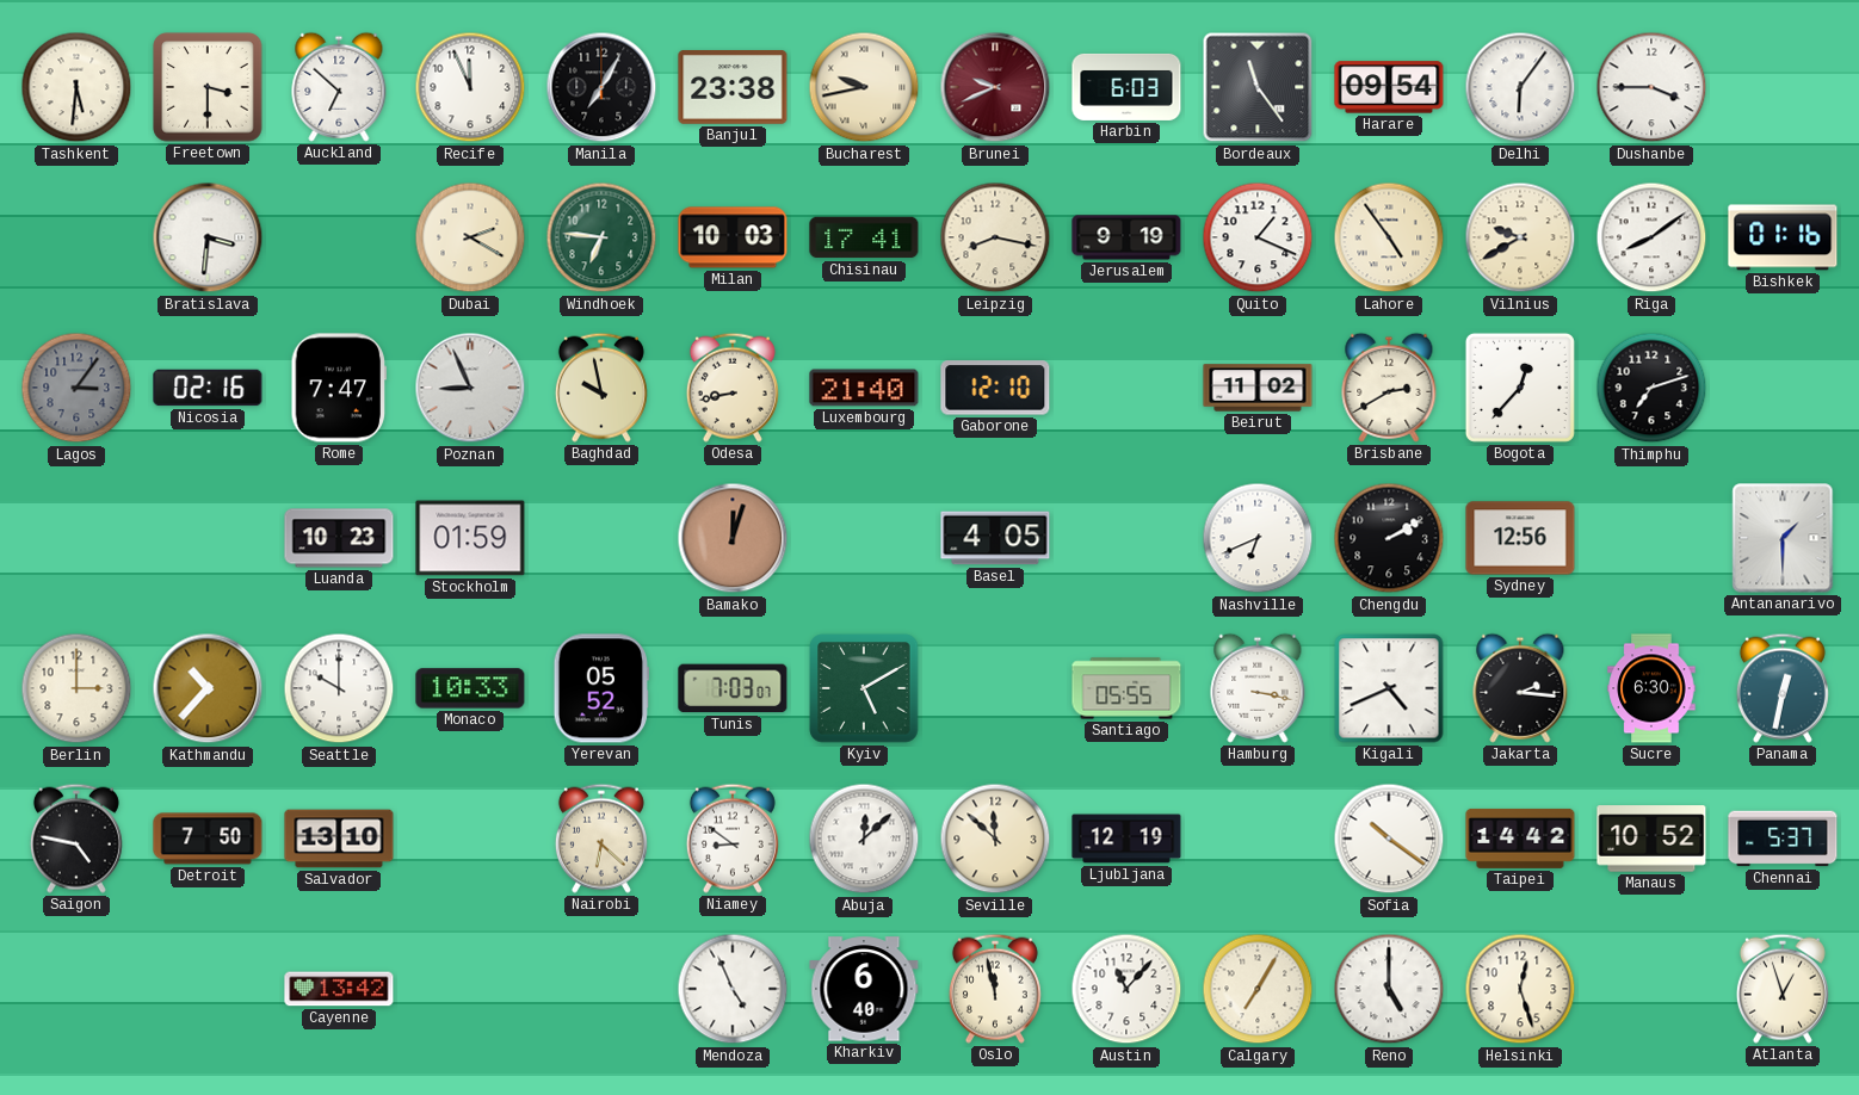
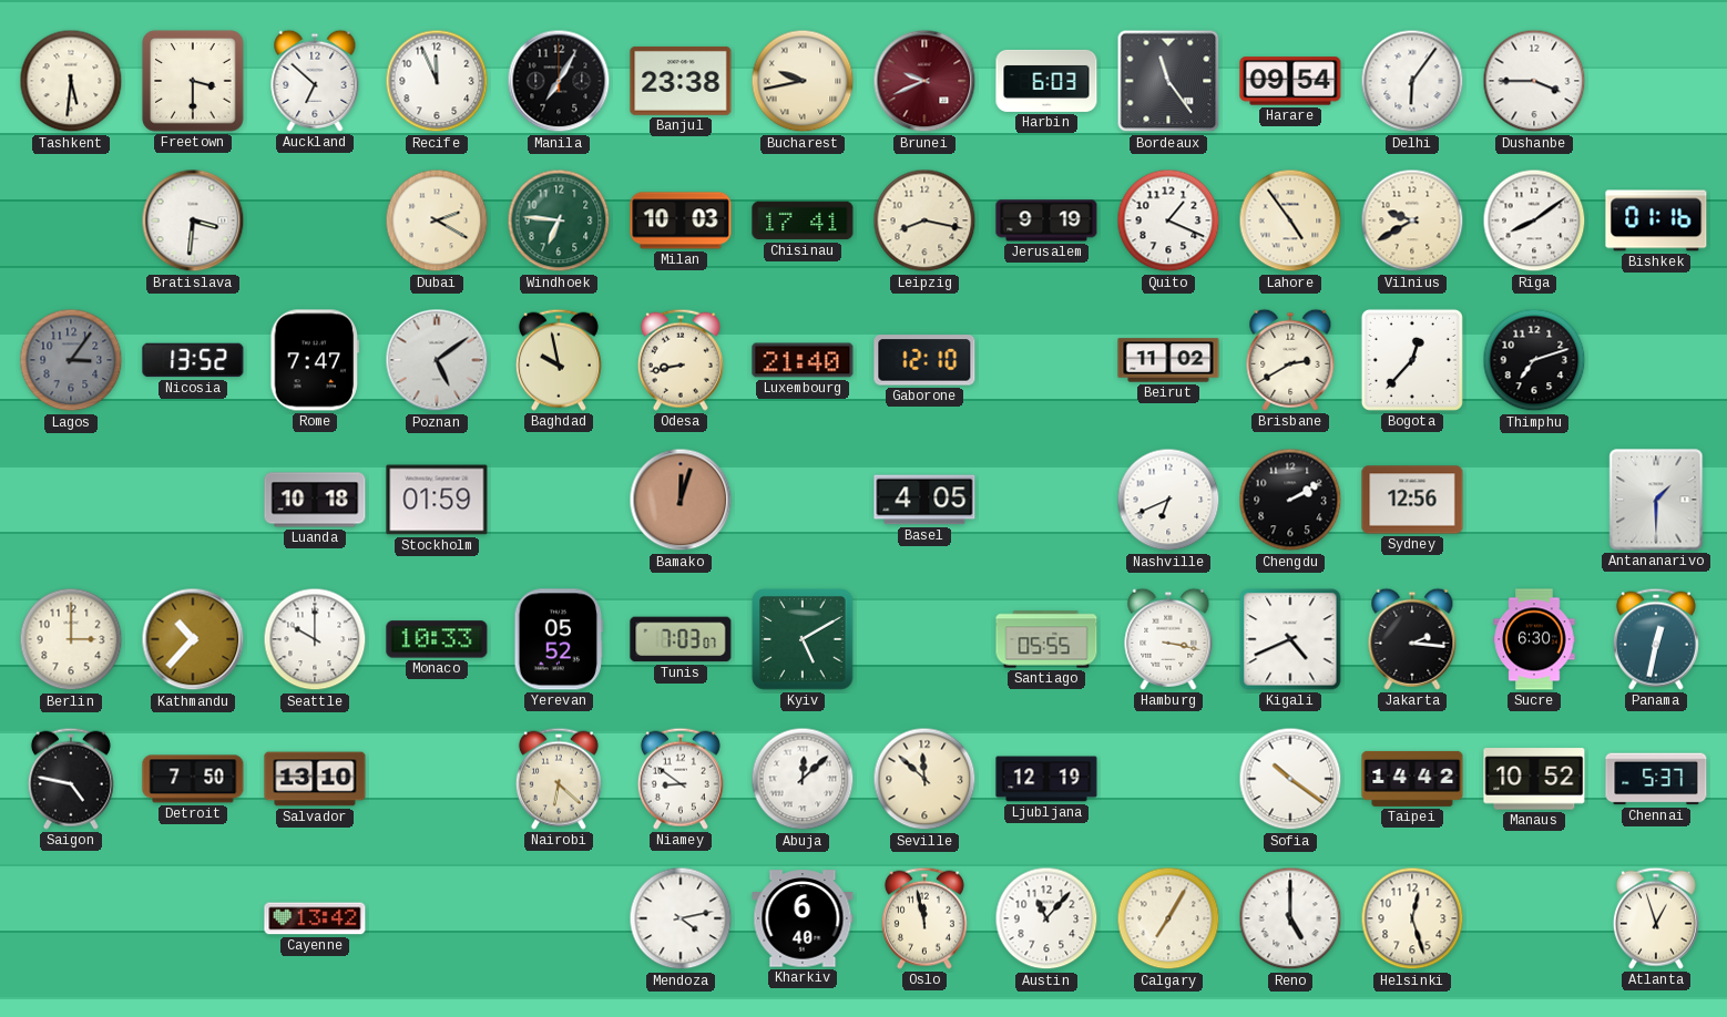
Nicosia: 02:16 -> 13:52
Poznan: 8:56 -> 5:09
Luanda: 10:23 -> 10:18
Mendoza: 4:56 -> 4:13
